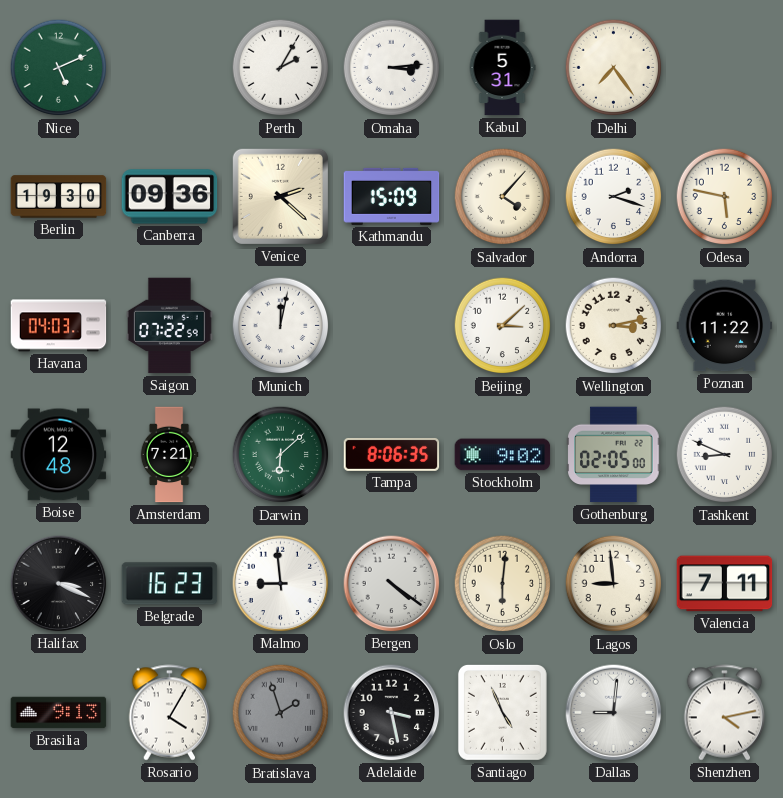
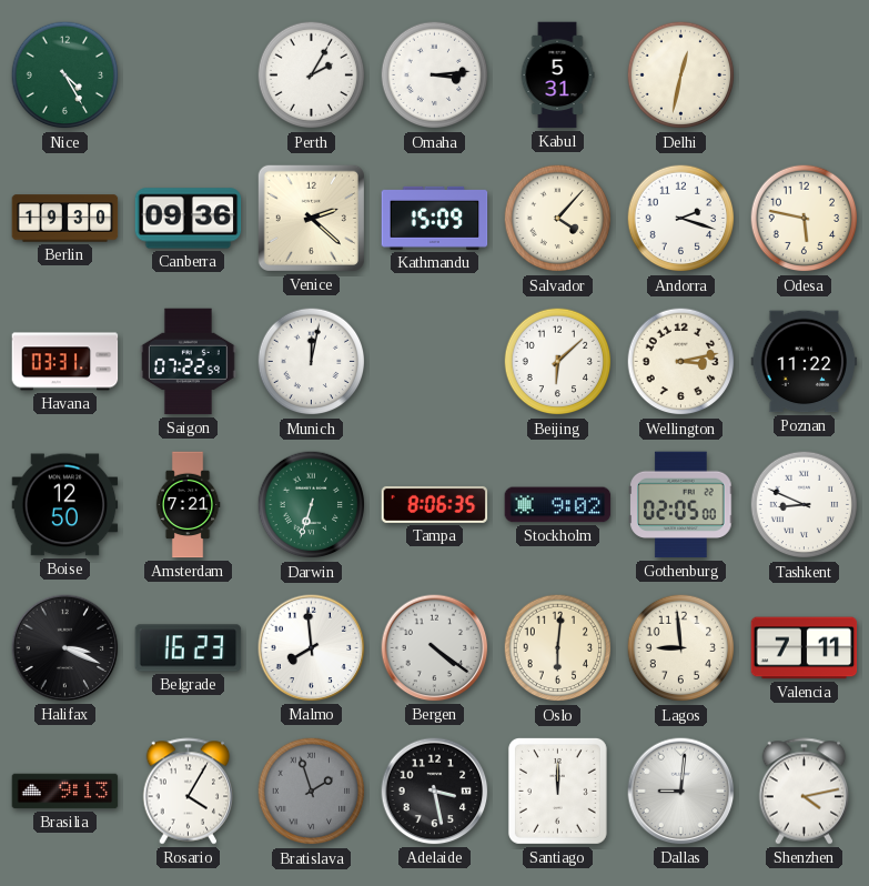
Nice: 5:11 -> 4:25
Delhi: 7:24 -> 12:32
Havana: 04:03 -> 03:31
Beijing: 3:08 -> 6:08
Boise: 12:48 -> 12:50
Darwin: 6:08 -> 6:33
Malmo: 8:59 -> 7:59
Santiago: 4:56 -> 12:00
